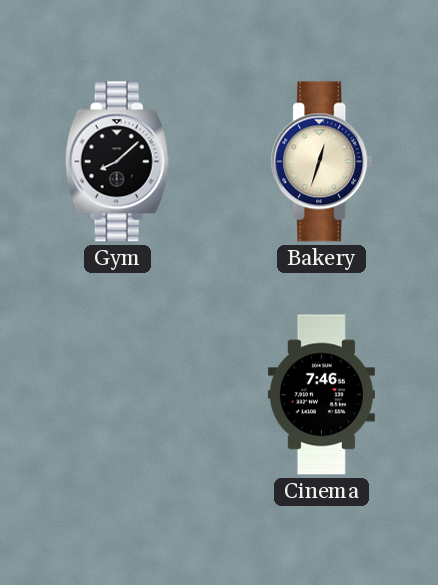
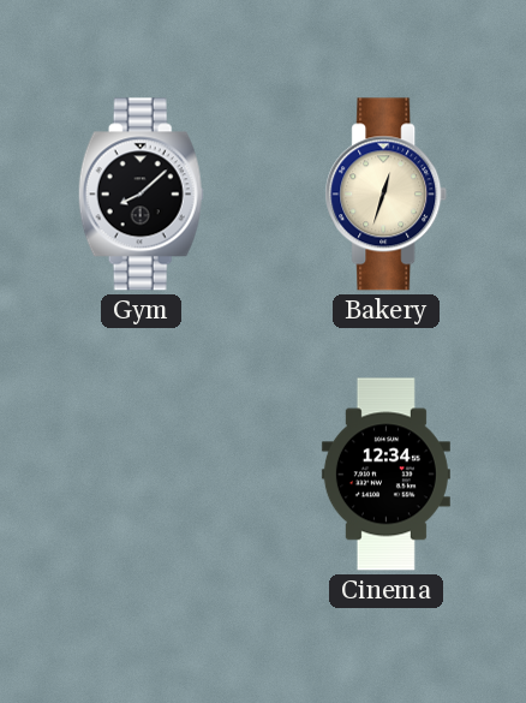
Cinema: 7:46 -> 12:34
